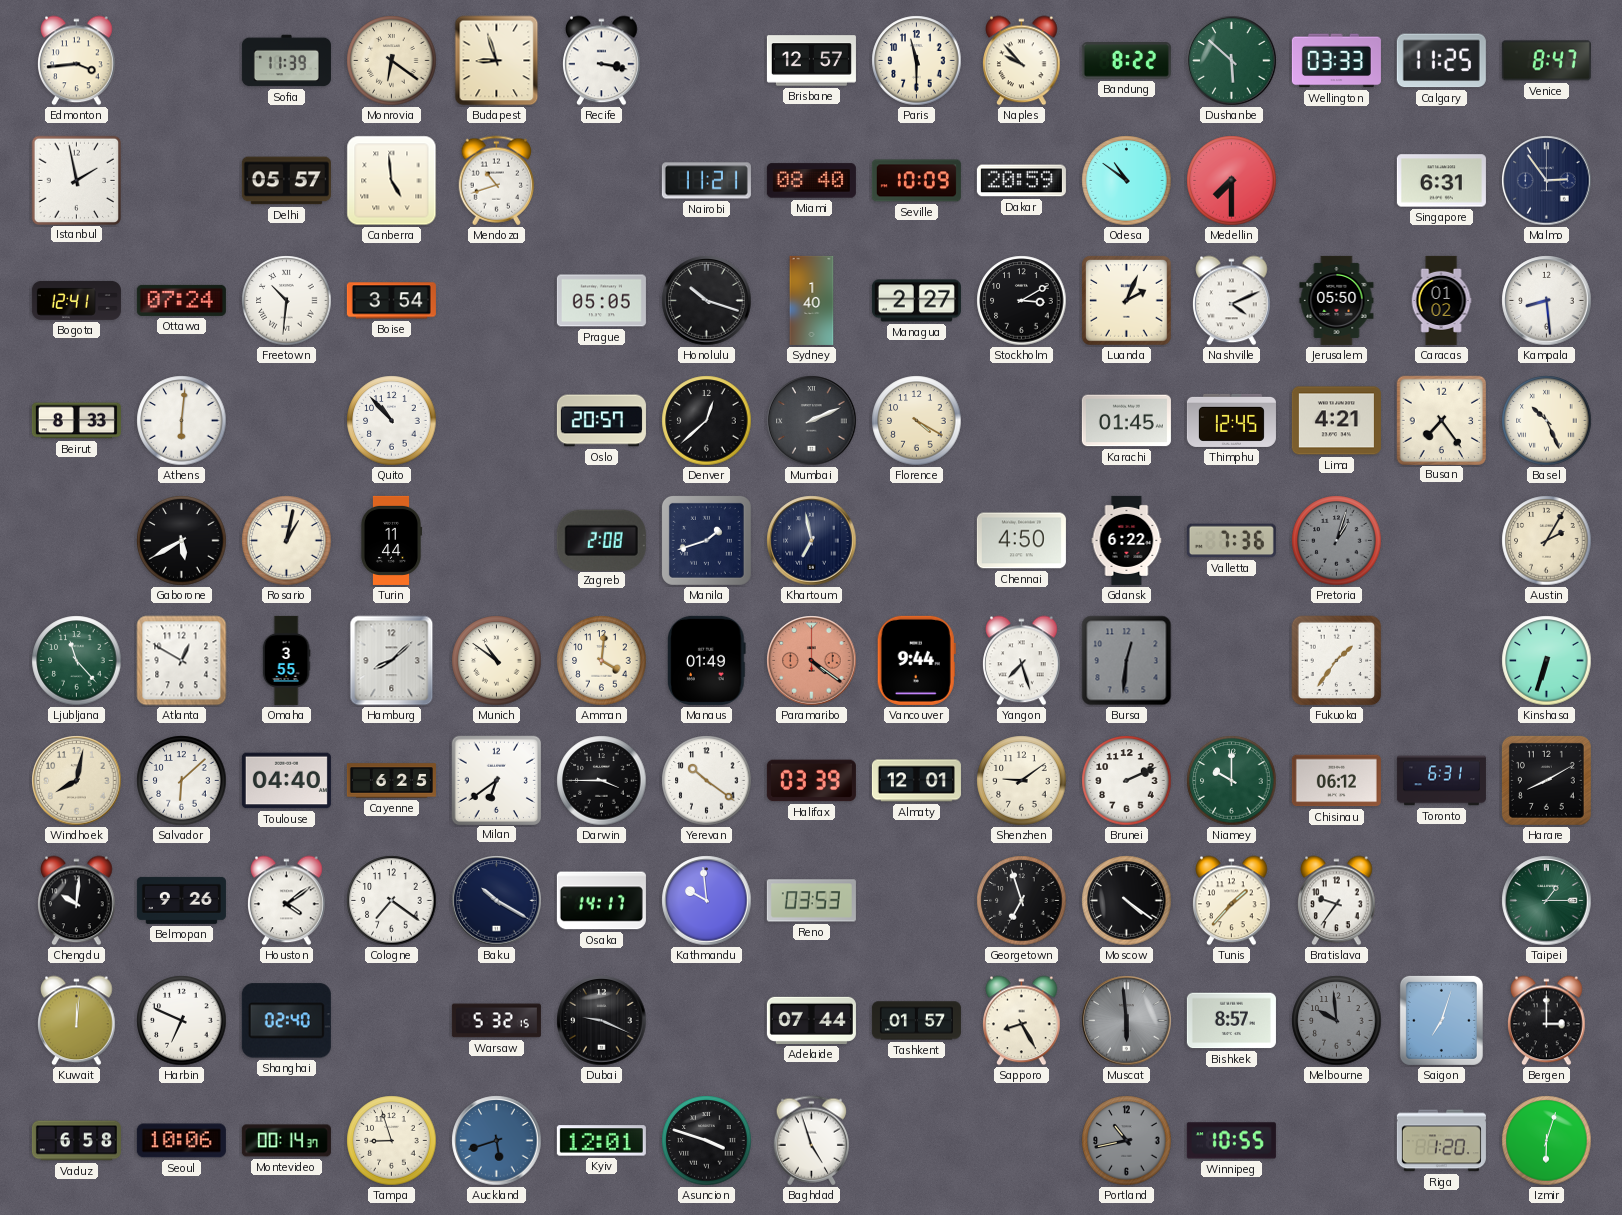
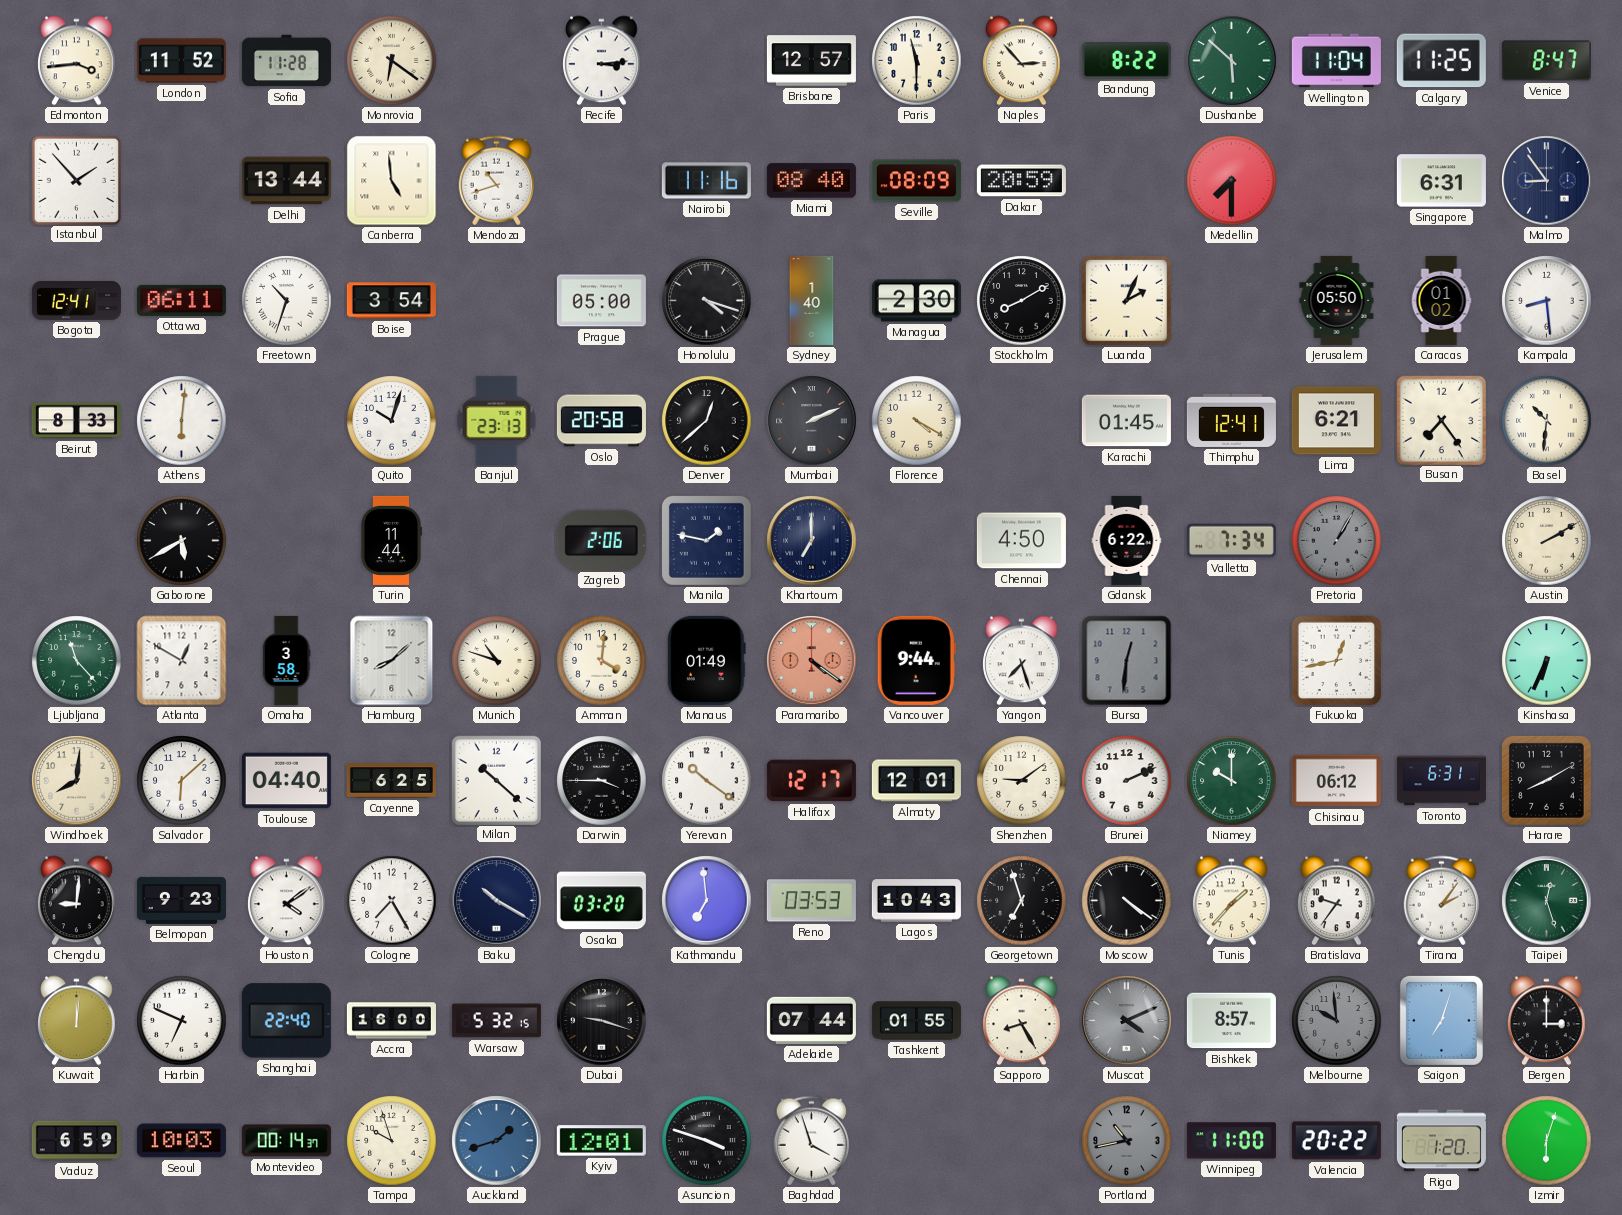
London: none -> 11:52
Sofia: 11:39 -> 11:28
Budapest: 8:57 -> none
Recife: 3:17 -> 3:14
Naples: 9:53 -> 2:53
Wellington: 03:33 -> 11:04
Istanbul: 1:58 -> 1:53
Delhi: 05:57 -> 13:44
Nairobi: 11:21 -> 11:16
Seville: 10:09 -> 08:09
Odesa: 10:51 -> none
Malmo: 2:54 -> 8:54
Ottawa: 07:24 -> 06:11
Freetown: 10:31 -> 10:33
Prague: 05:05 -> 05:00
Honolulu: 10:18 -> 4:18
Managua: 2:27 -> 2:30
Stockholm: 3:10 -> 8:10
Nashville: 4:11 -> none
Quito: 10:53 -> 10:03
Banjul: none -> 23:13
Oslo: 20:57 -> 20:58
Thimphu: 12:45 -> 12:41
Lima: 4:21 -> 6:21
Basel: 10:26 -> 10:31
Rosario: 1:02 -> none
Zagreb: 2:08 -> 2:06
Manila: 1:42 -> 1:47
Khartoum: 6:58 -> 7:00
Valletta: 7:36 -> 7:34
Pretoria: 1:03 -> 1:05
Austin: 2:05 -> 2:10
Omaha: 3:55 -> 3:58
Munich: 10:51 -> 10:48
Fukuoka: 1:36 -> 12:43
Kinshasa: 6:33 -> 6:34
Windhoek: 8:02 -> 8:01
Milan: 6:39 -> 10:22
Halifax: 03:39 -> 12:17
Chengdu: 10:01 -> 9:01
Belmopan: 9:26 -> 9:23
Cologne: 7:21 -> 7:25
Osaka: 14:17 -> 03:20
Kathmandu: 9:59 -> 6:59
Lagos: none -> 10:43
Tirana: none -> 2:06
Taipei: 1:15 -> 12:27
Shanghai: 02:40 -> 22:40
Accra: none -> 16:00
Dubai: 9:19 -> 9:18
Tashkent: 01:57 -> 01:55
Muscat: 5:59 -> 4:11
Vaduz: 6:58 -> 6:59
Seoul: 10:06 -> 10:03
Tampa: 8:57 -> 9:57
Auckland: 5:42 -> 1:42
Baghdad: 4:57 -> 3:57
Winnipeg: 10:55 -> 11:00
Valencia: none -> 20:22
